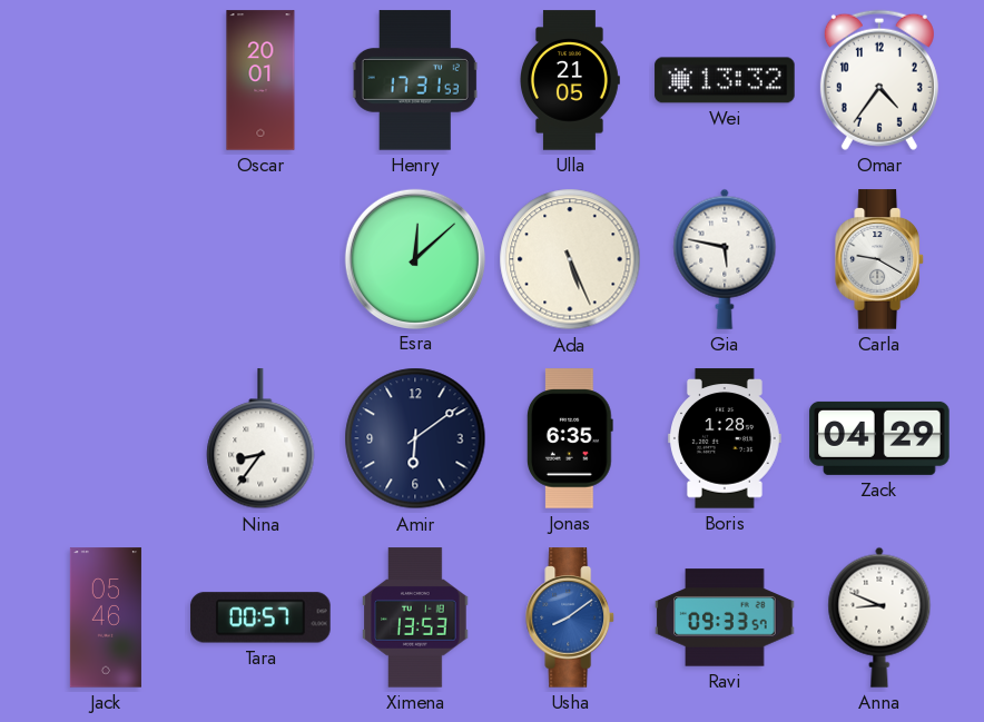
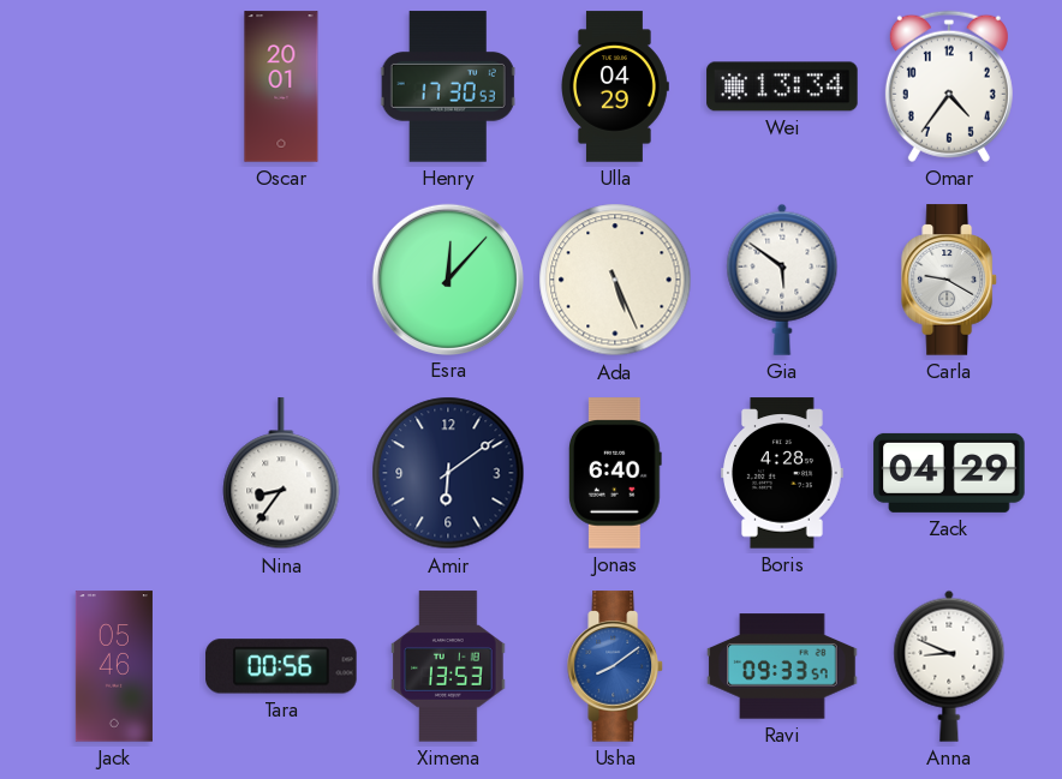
Henry: 17:31 -> 17:30
Ulla: 21:05 -> 04:29
Wei: 13:32 -> 13:34
Esra: 12:08 -> 12:07
Gia: 5:47 -> 5:51
Jonas: 6:35 -> 6:40
Boris: 1:28 -> 4:28
Tara: 00:57 -> 00:56
